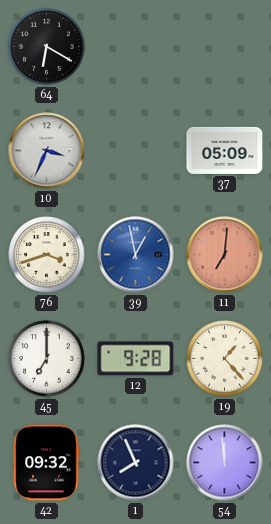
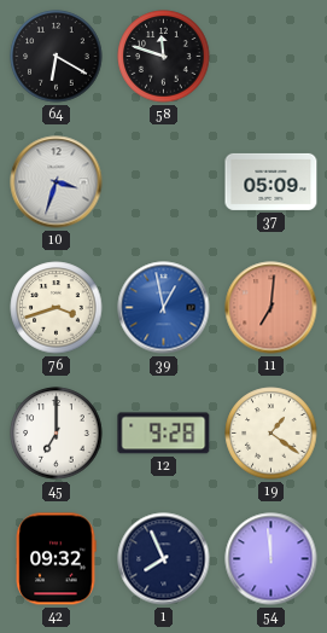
58: none -> 11:48
10: 3:34 -> 3:33
19: 1:23 -> 1:21
